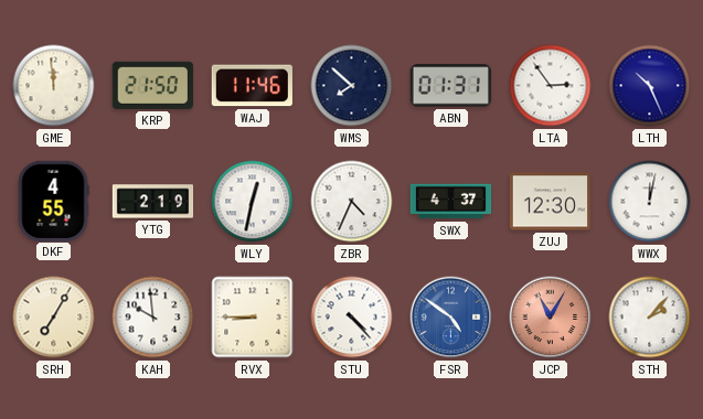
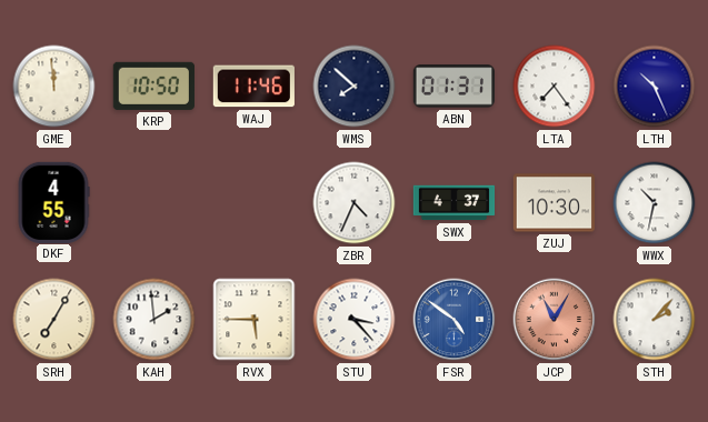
KRP: 21:50 -> 10:50
LTA: 2:54 -> 7:24
YTG: 2:19 -> none
WLY: 12:32 -> none
ZUJ: 12:30 -> 10:30
WWX: 12:02 -> 10:32
KAH: 9:59 -> 1:59
RVX: 8:45 -> 5:45
STU: 4:23 -> 3:23
